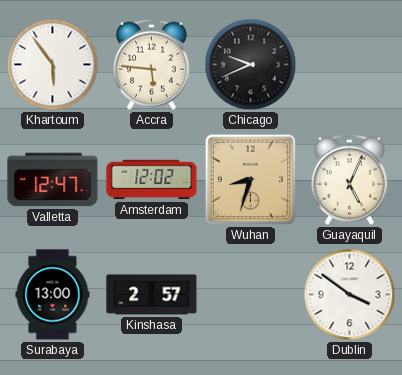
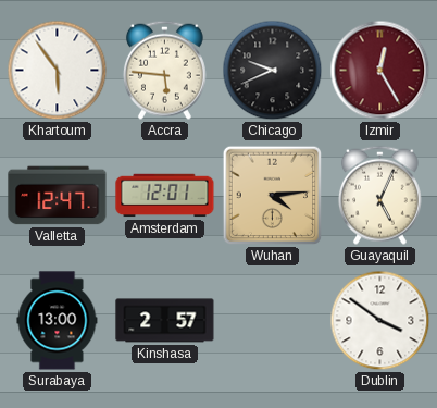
Izmir: none -> 12:25
Amsterdam: 12:02 -> 12:01
Wuhan: 8:33 -> 4:14
